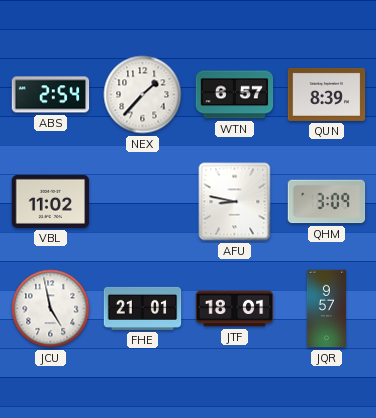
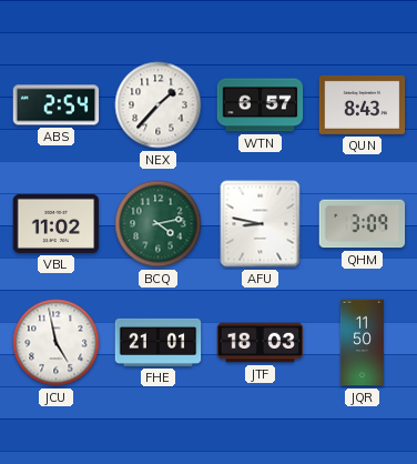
QUN: 8:39 -> 8:43
BCQ: none -> 4:13
JTF: 18:01 -> 18:03
JQR: 9:57 -> 11:50
